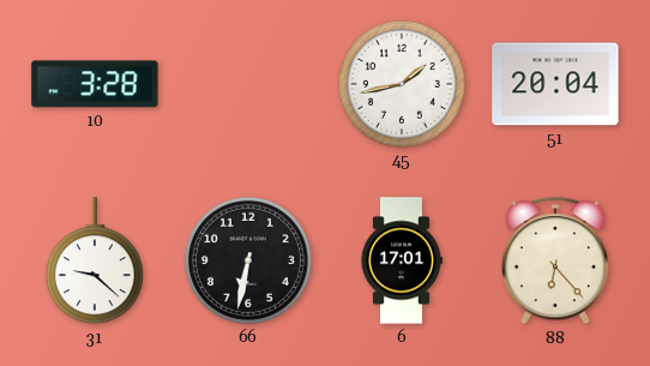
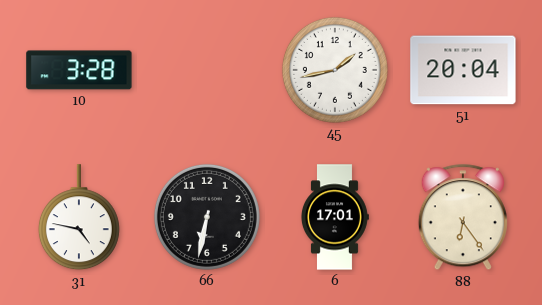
31: 9:22 -> 4:47
88: 6:23 -> 6:24
